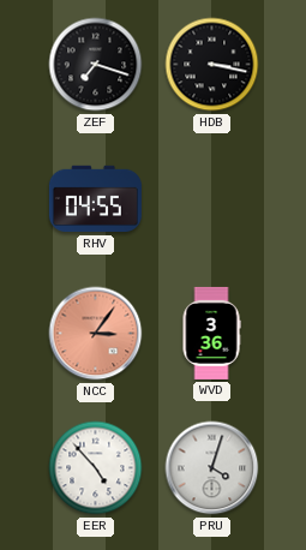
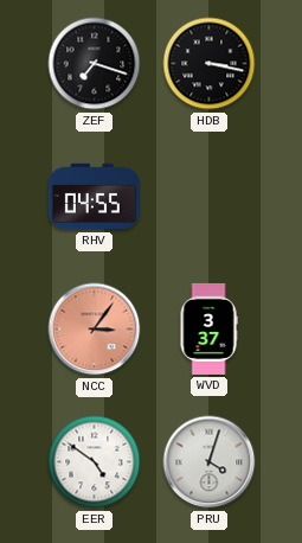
WVD: 3:36 -> 3:37
EER: 4:53 -> 4:51
